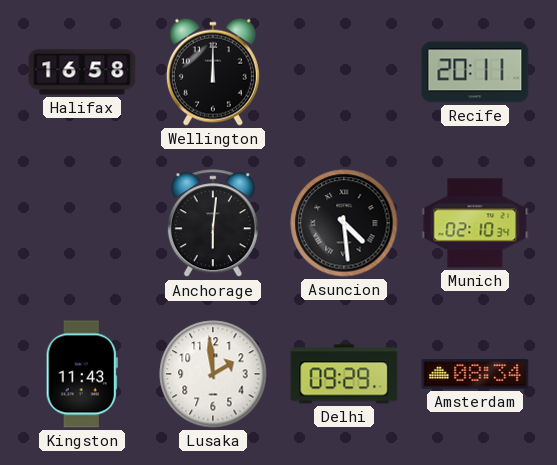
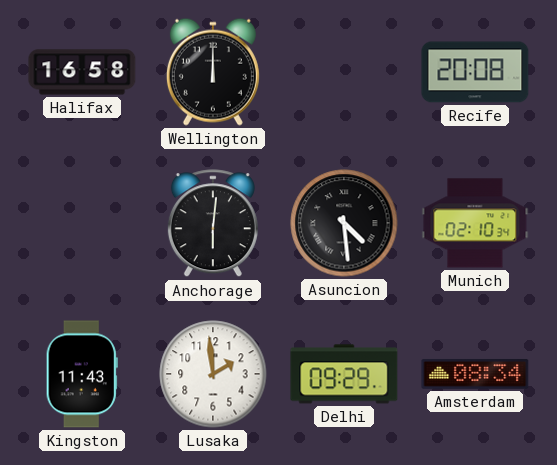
Recife: 20:11 -> 20:08
